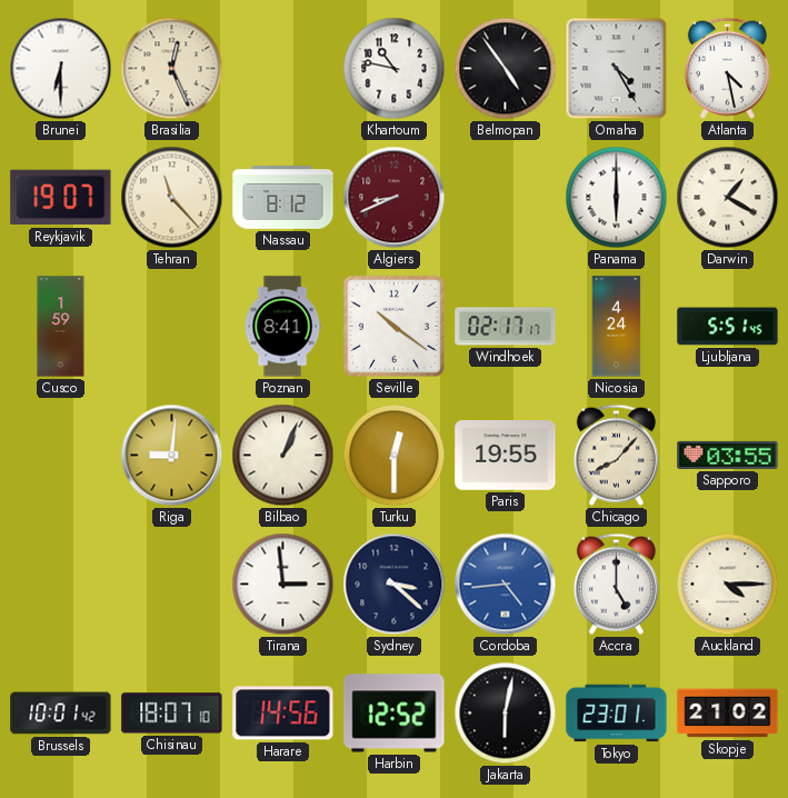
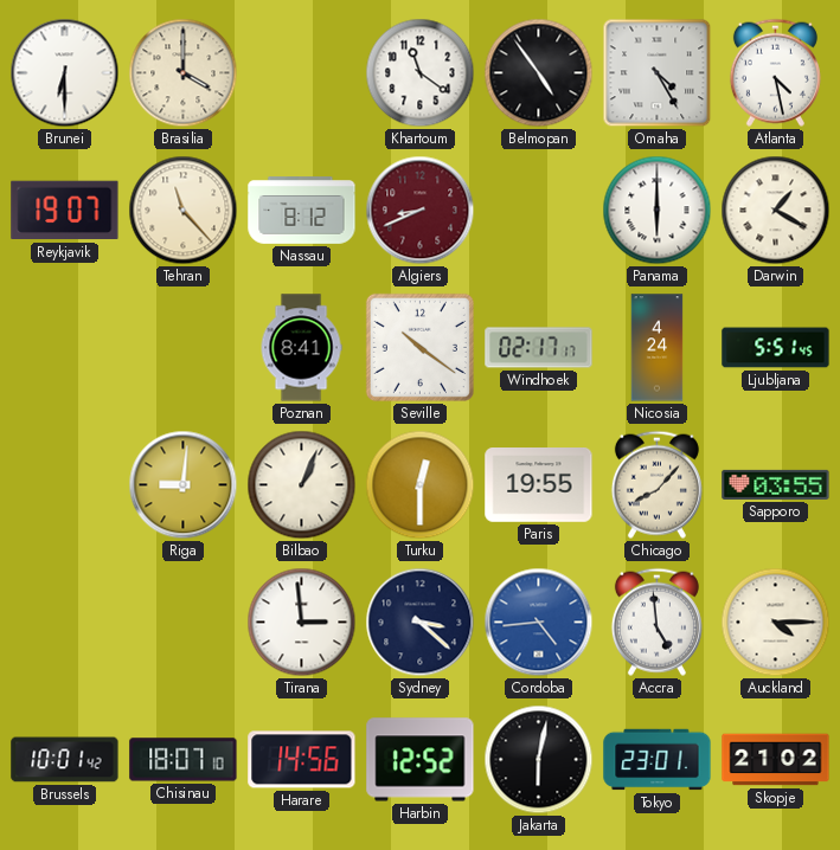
Brasilia: 12:26 -> 4:00
Khartoum: 10:47 -> 11:21
Cusco: 1:59 -> none
Accra: 5:00 -> 4:59
